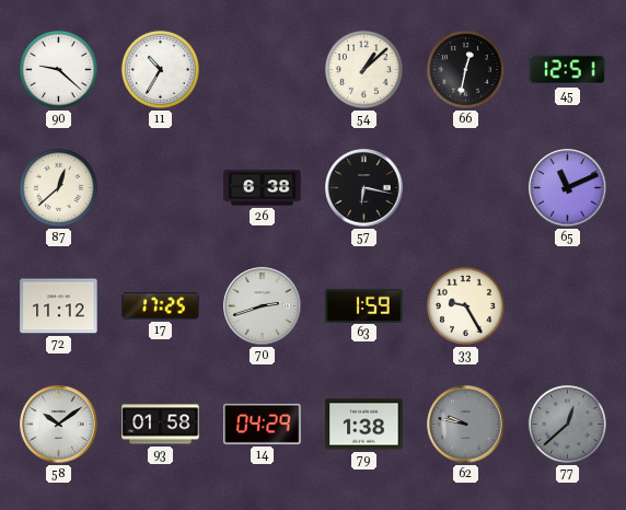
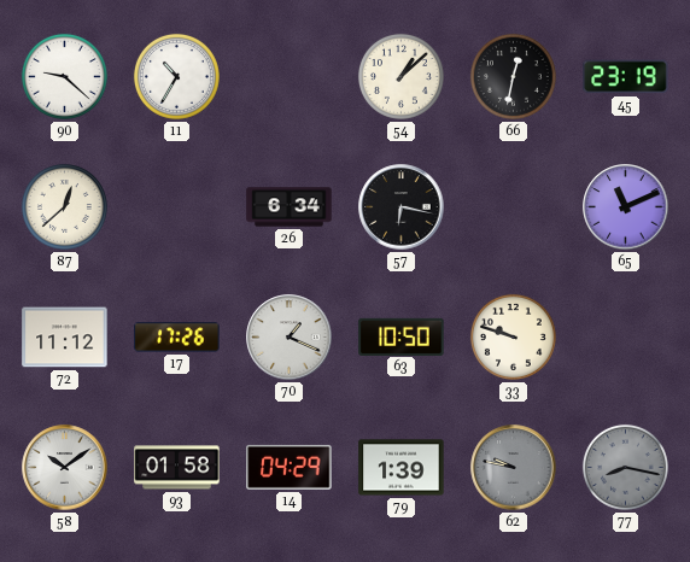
45: 12:51 -> 23:19
26: 6:38 -> 6:34
17: 17:25 -> 17:26
70: 2:42 -> 1:19
63: 1:59 -> 10:50
33: 9:25 -> 9:48
79: 1:38 -> 1:39
77: 12:38 -> 8:17
